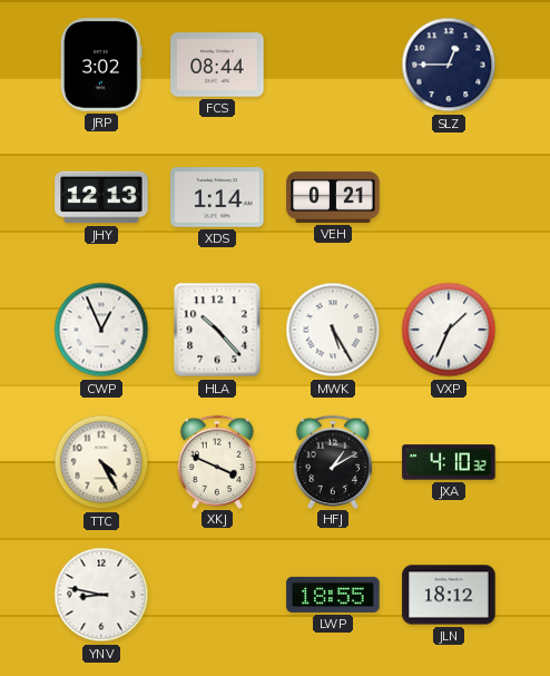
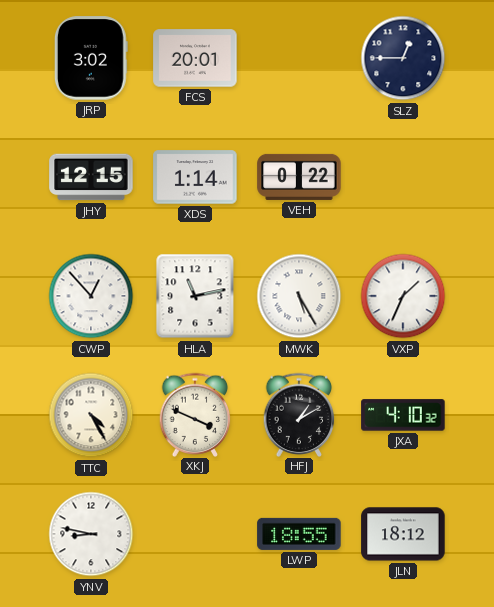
FCS: 08:44 -> 20:01
JHY: 12:13 -> 12:15
VEH: 0:21 -> 0:22
CWP: 12:56 -> 12:53
HLA: 10:23 -> 11:13
